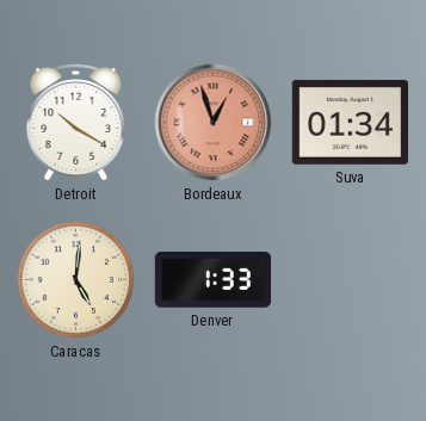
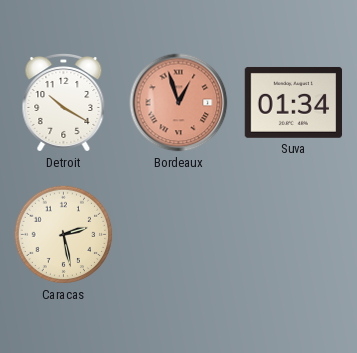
Caracas: 5:01 -> 2:28
Denver: 1:33 -> none
